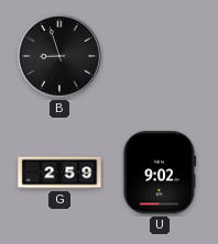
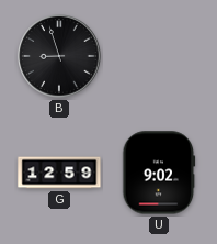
G: 2:59 -> 12:59
